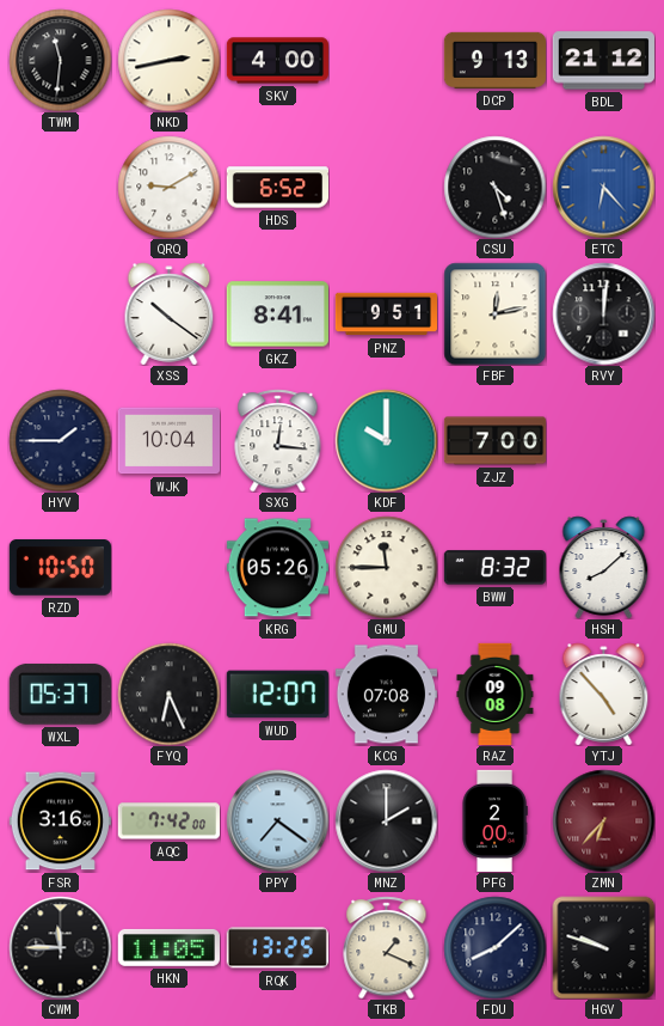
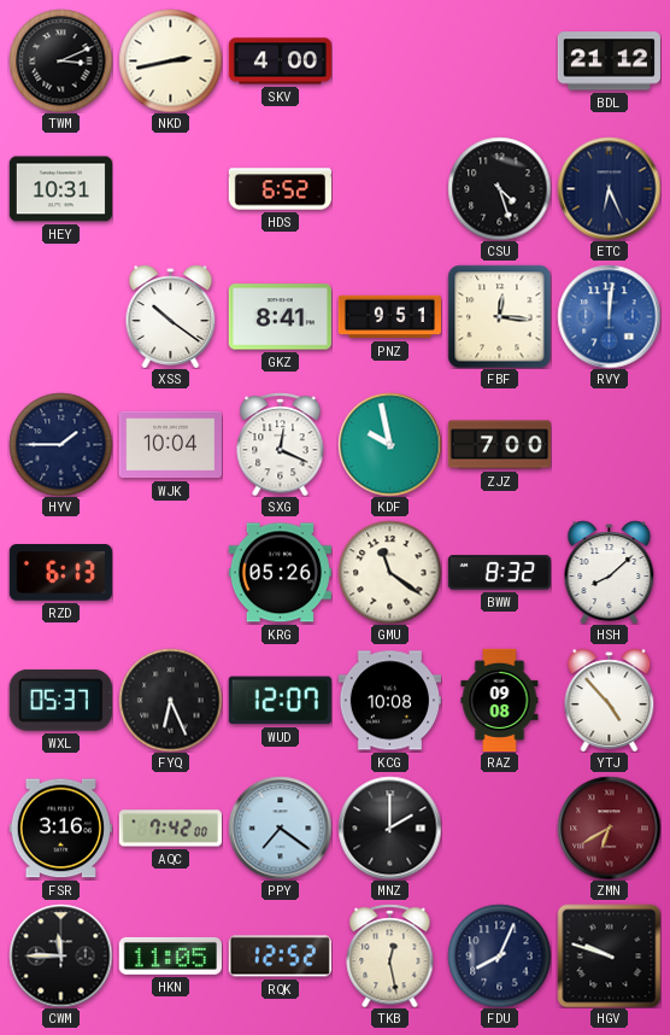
TWM: 11:31 -> 3:11
DCP: 9:13 -> none
HEY: none -> 10:31
QRQ: 9:10 -> none
ETC: 6:23 -> 6:26
ETC dial: blue -> navy
FBF: 12:13 -> 12:16
RVY dial: black -> blue
SXG: 12:16 -> 12:19
KDF: 10:00 -> 9:58
RZD: 10:50 -> 6:13
GMU: 11:45 -> 11:21
KCG: 07:08 -> 10:08
PFG: 2:00 -> none
ZMN: 6:37 -> 6:40
RQK: 13:25 -> 12:52
TKB: 1:19 -> 12:28
FDU: 8:08 -> 8:04
